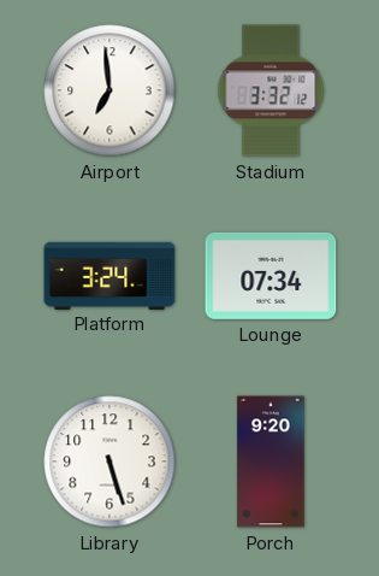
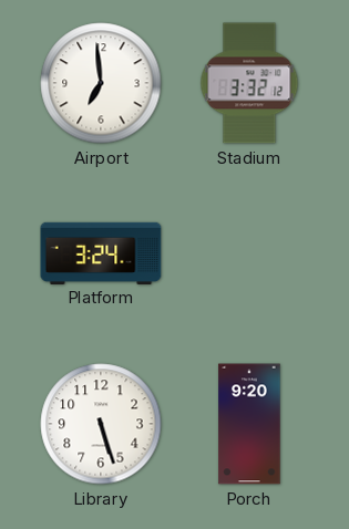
Lounge: 07:34 -> none
